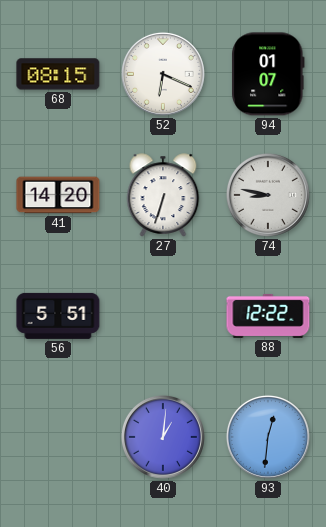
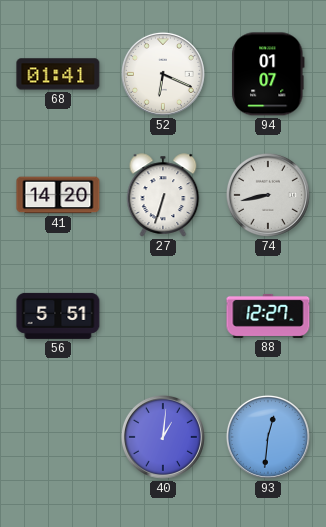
68: 08:15 -> 01:41
74: 8:47 -> 8:43
88: 12:22 -> 12:27
